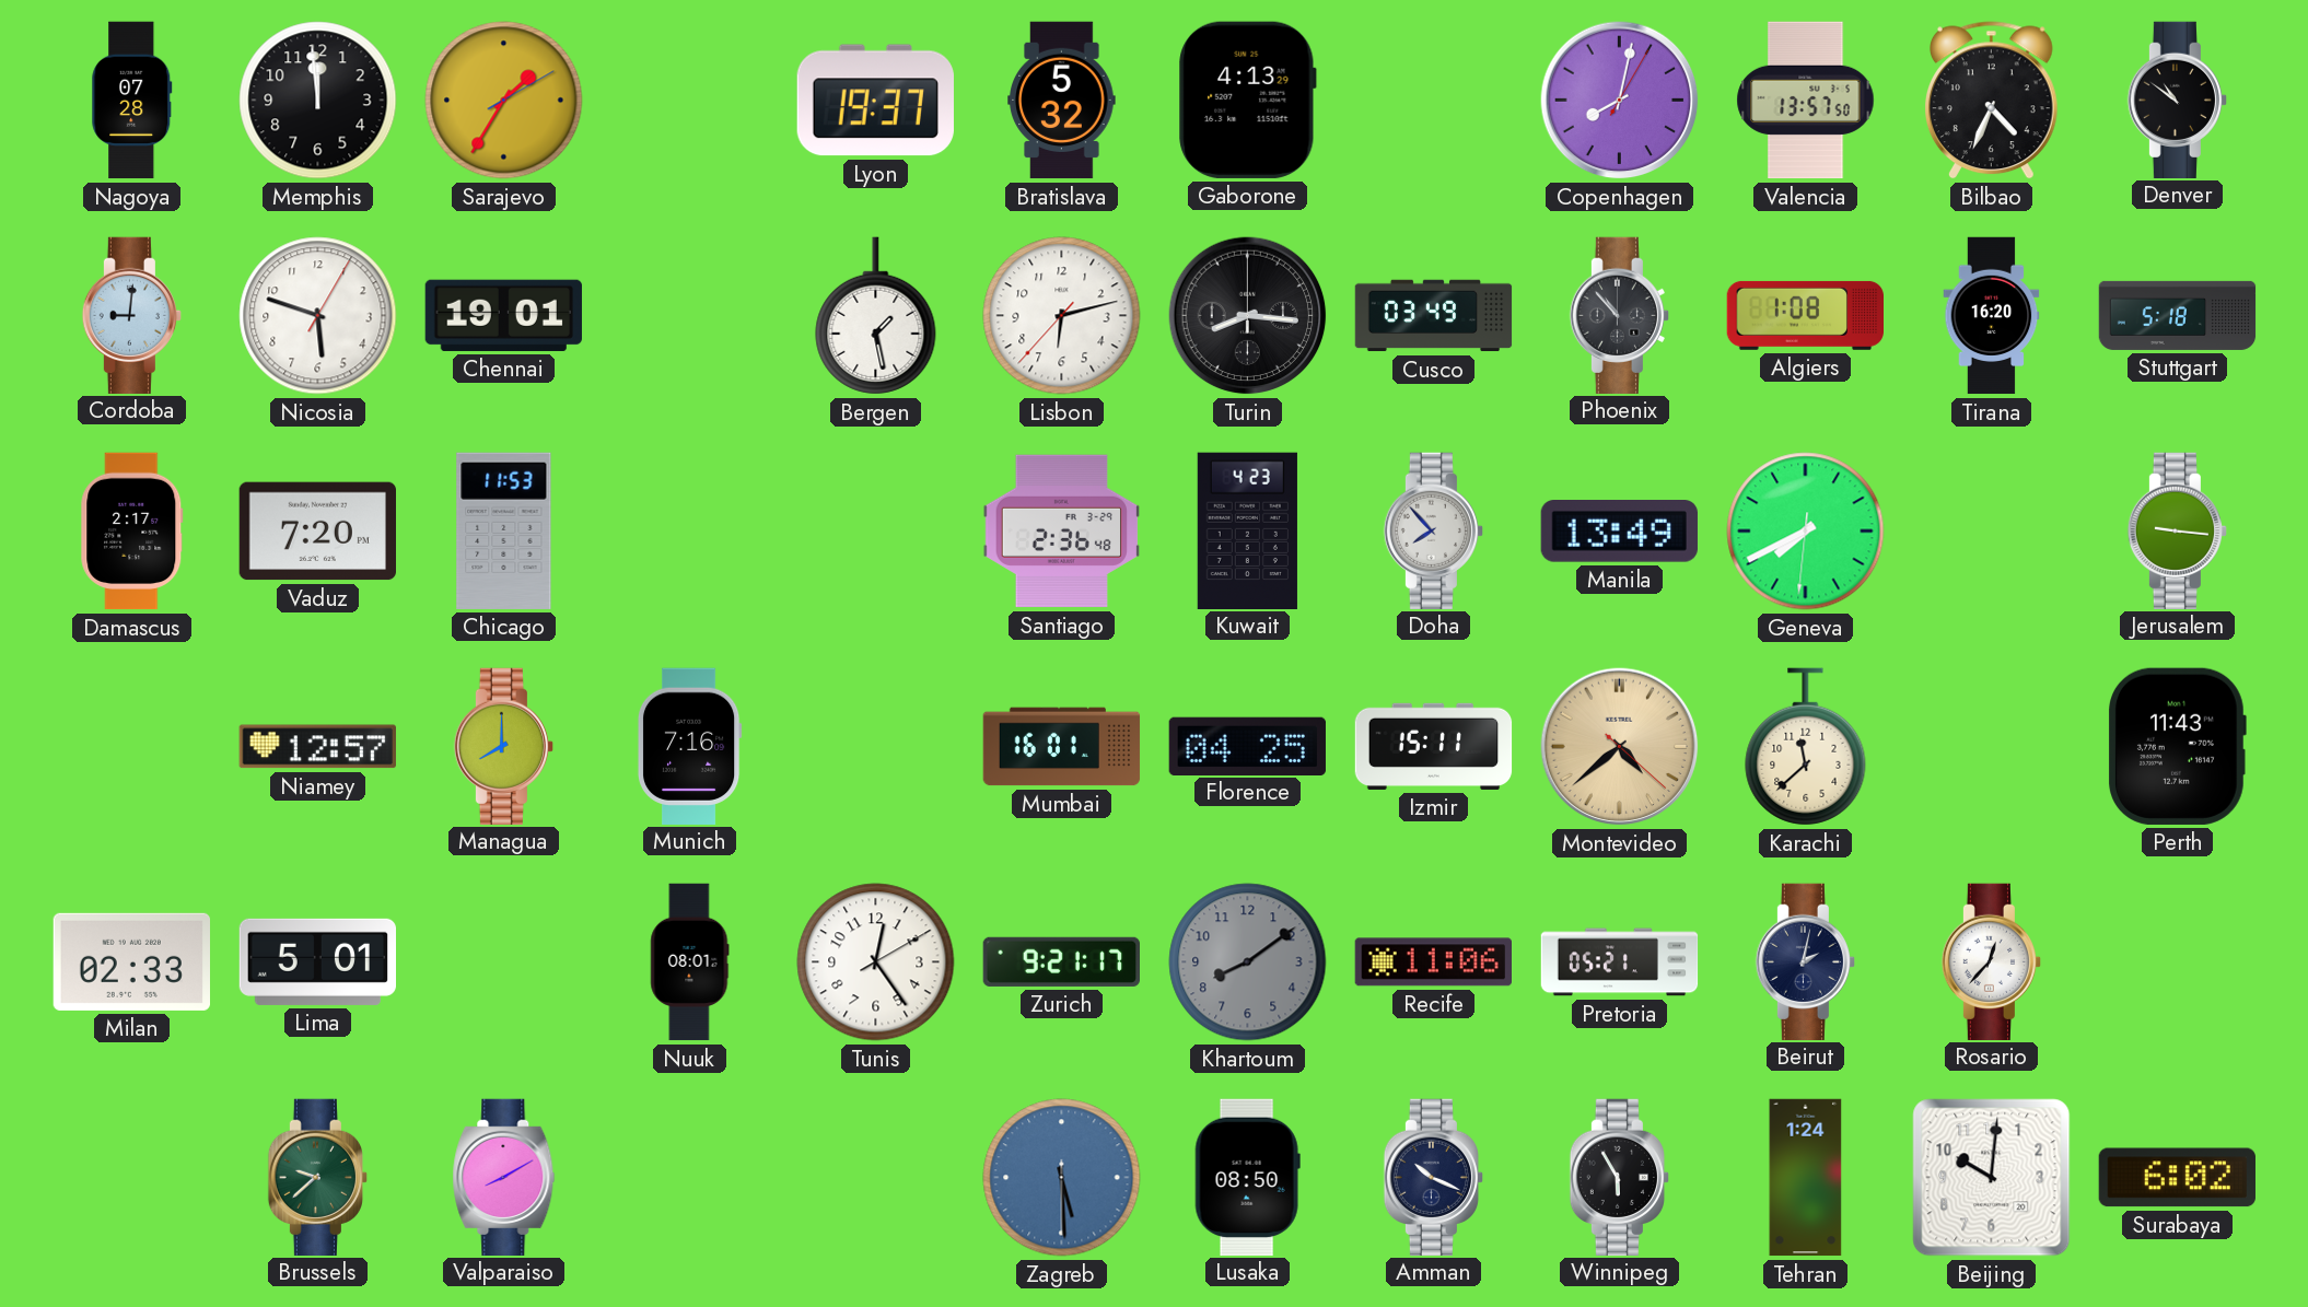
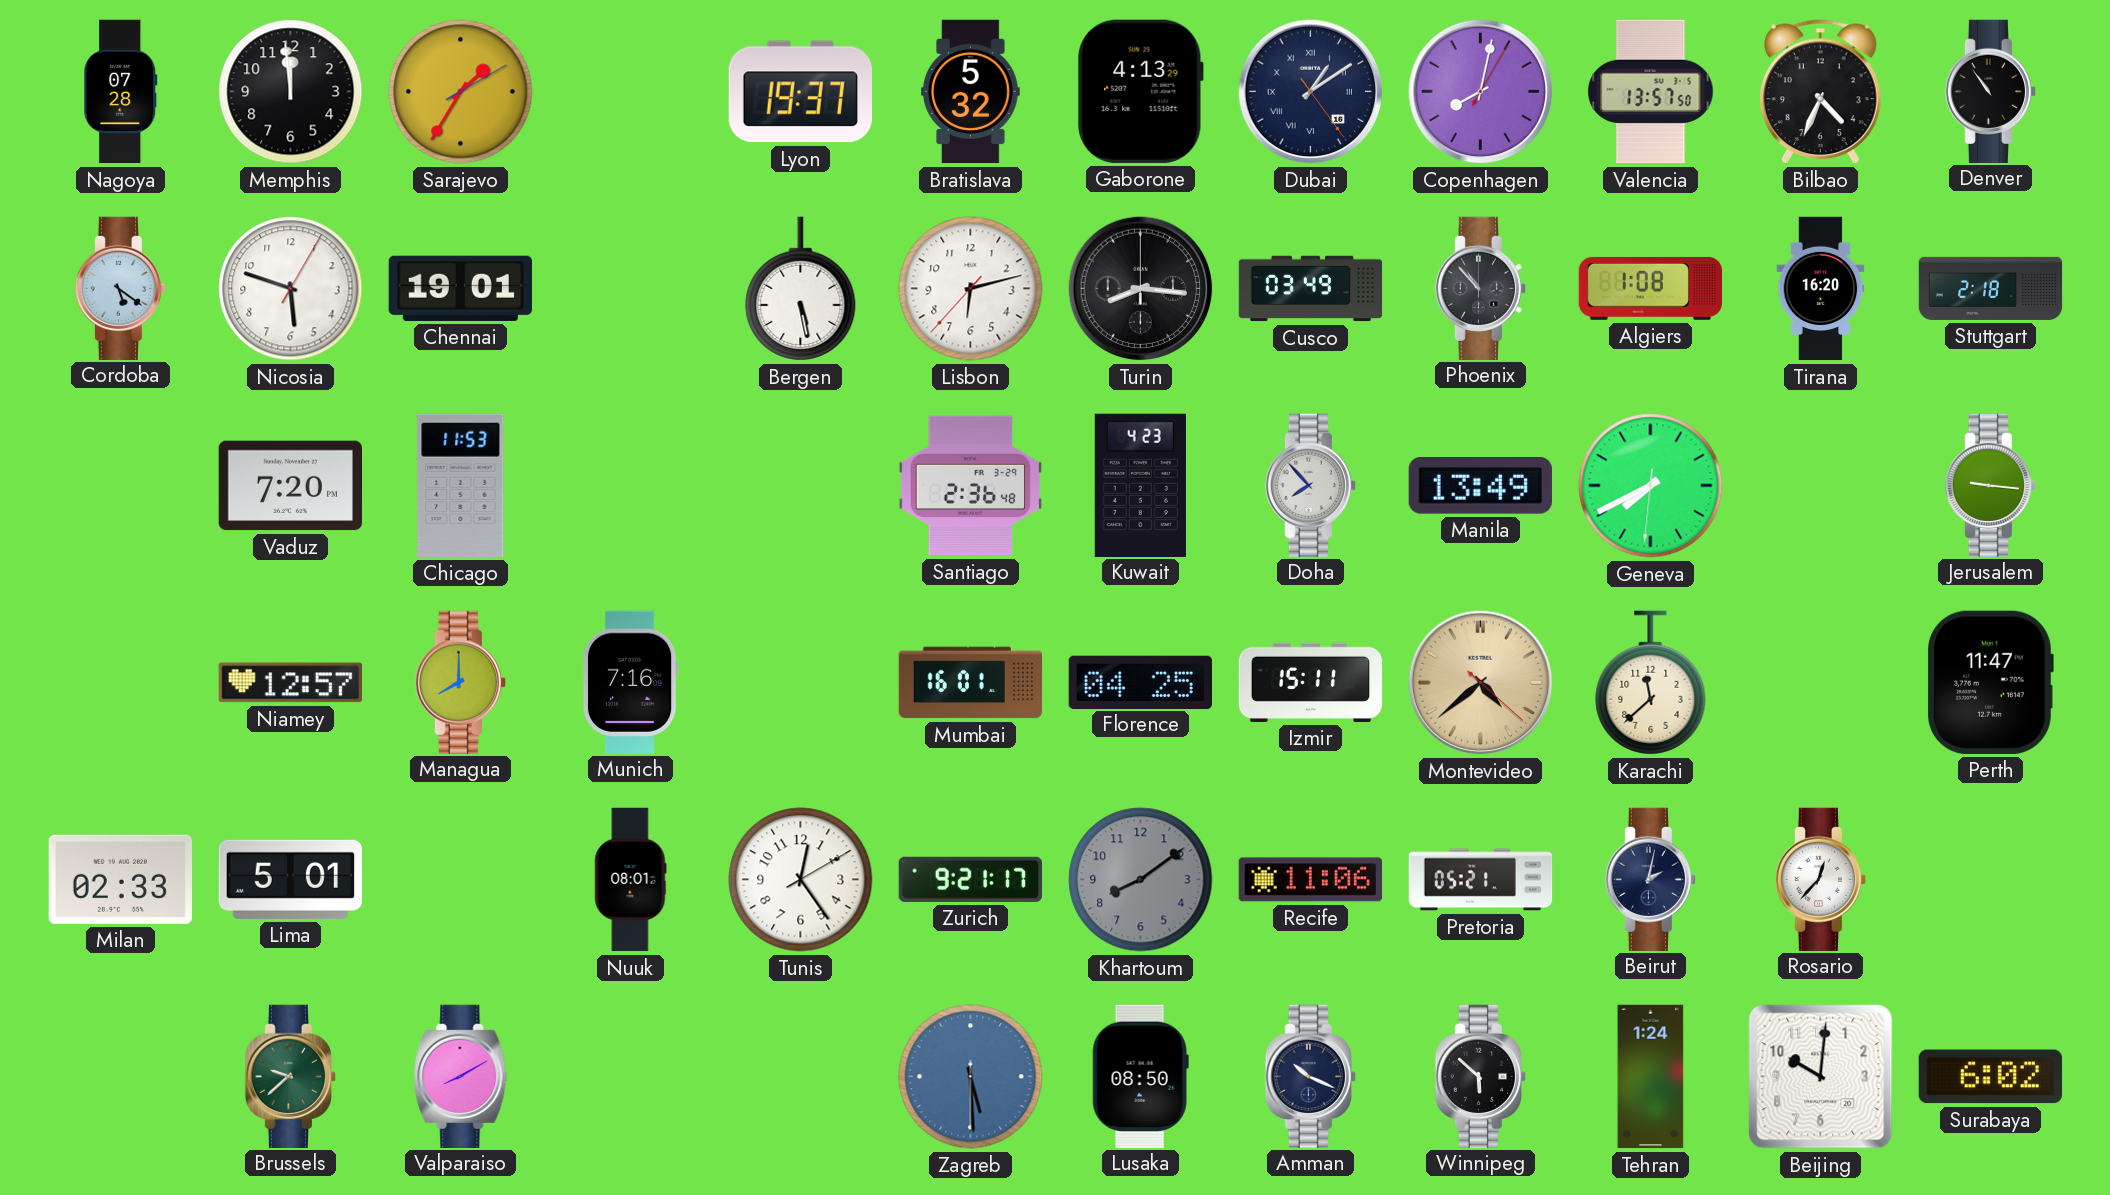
Dubai: none -> 1:09
Denver: 10:51 -> 10:54
Cordoba: 9:01 -> 5:21
Bergen: 1:28 -> 5:28
Stuttgart: 5:18 -> 2:18
Damascus: 2:17 -> none
Perth: 11:43 -> 11:47
Winnipeg: 5:55 -> 5:52
